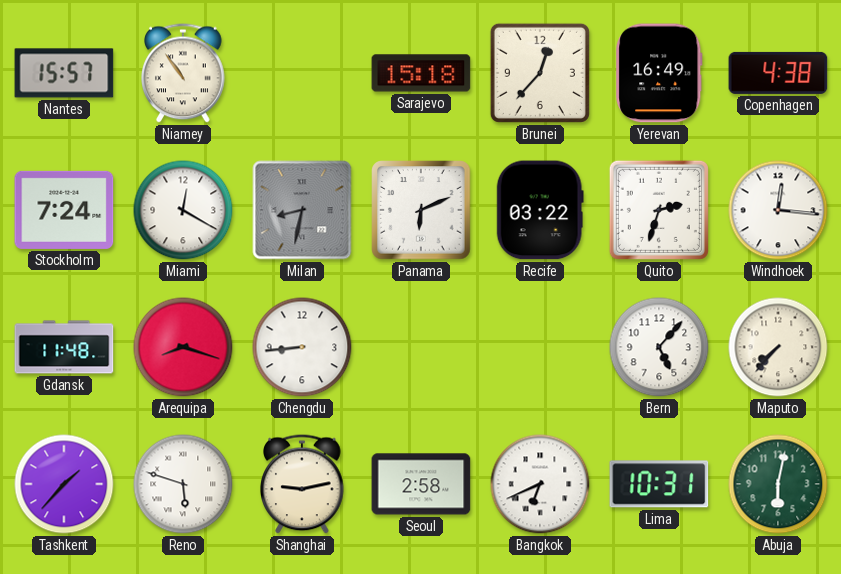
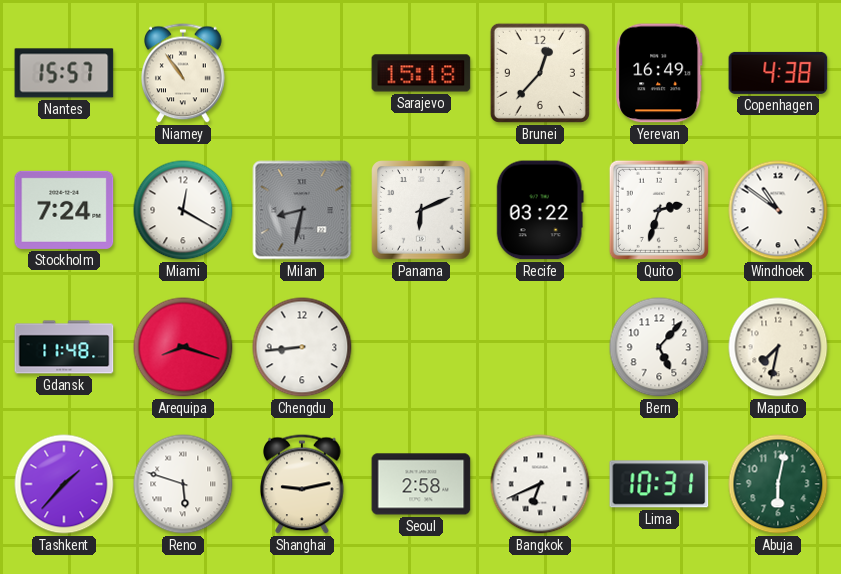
Windhoek: 12:16 -> 10:51
Maputo: 7:37 -> 7:32
